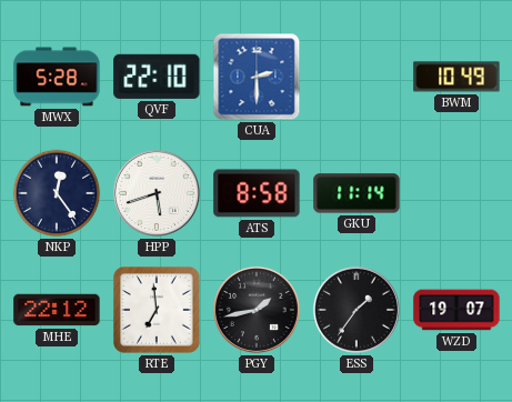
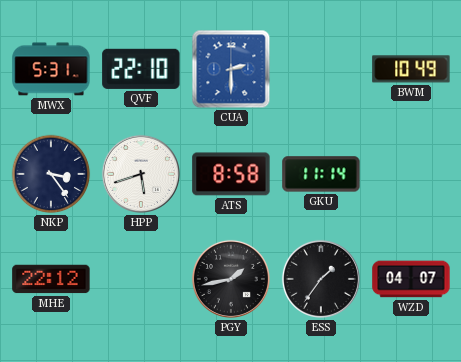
MWX: 5:28 -> 5:31
NKP: 12:24 -> 3:24
RTE: 6:59 -> none
WZD: 19:07 -> 04:07
